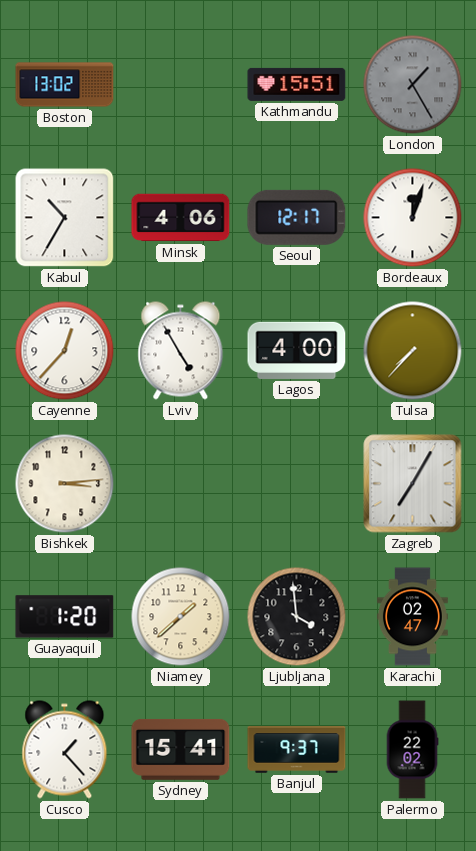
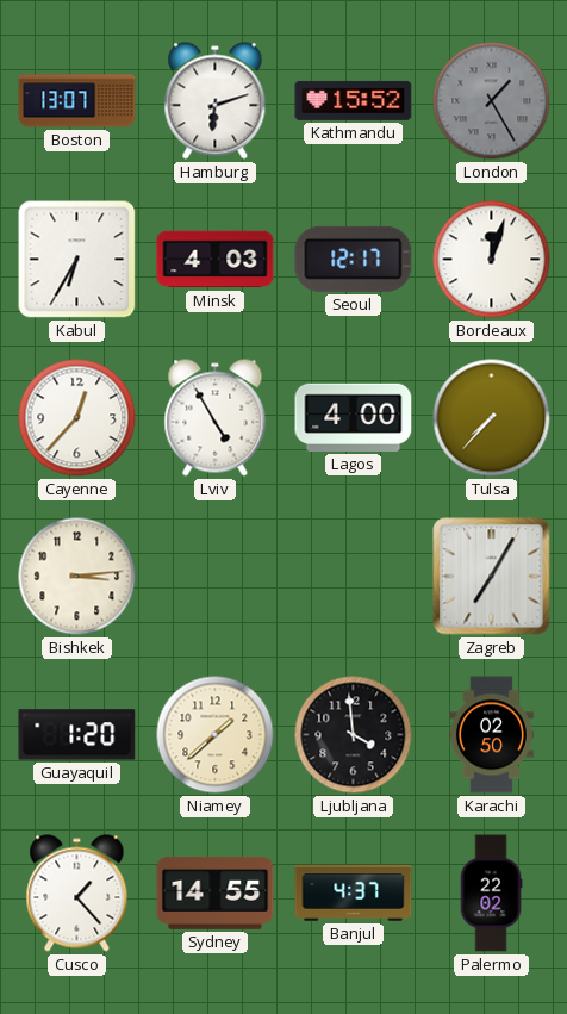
Boston: 13:02 -> 13:07
Hamburg: none -> 6:12
Kathmandu: 15:51 -> 15:52
Kabul: 10:35 -> 6:35
Minsk: 4:06 -> 4:03
Karachi: 02:47 -> 02:50
Sydney: 15:41 -> 14:55
Banjul: 9:37 -> 4:37
